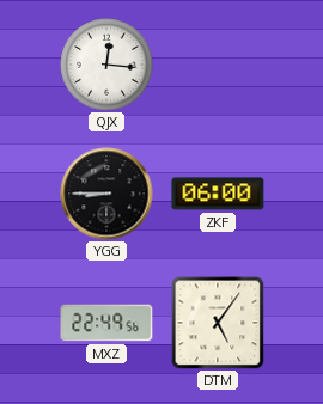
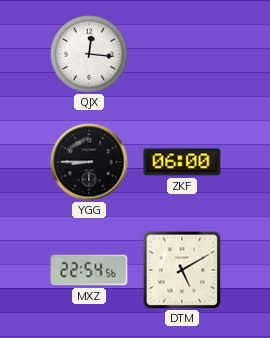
MXZ: 22:49 -> 22:54
DTM: 5:06 -> 5:10
